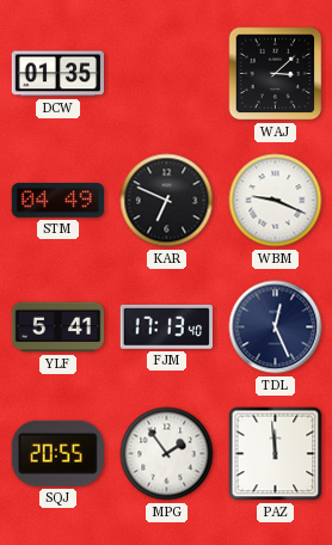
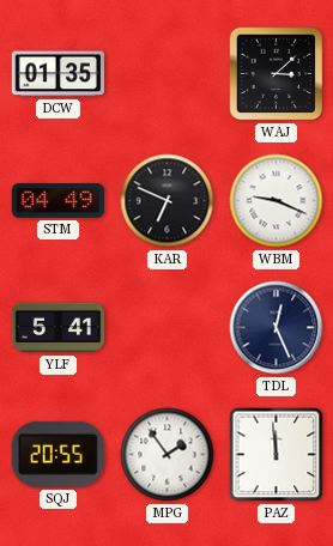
FJM: 17:13 -> none
